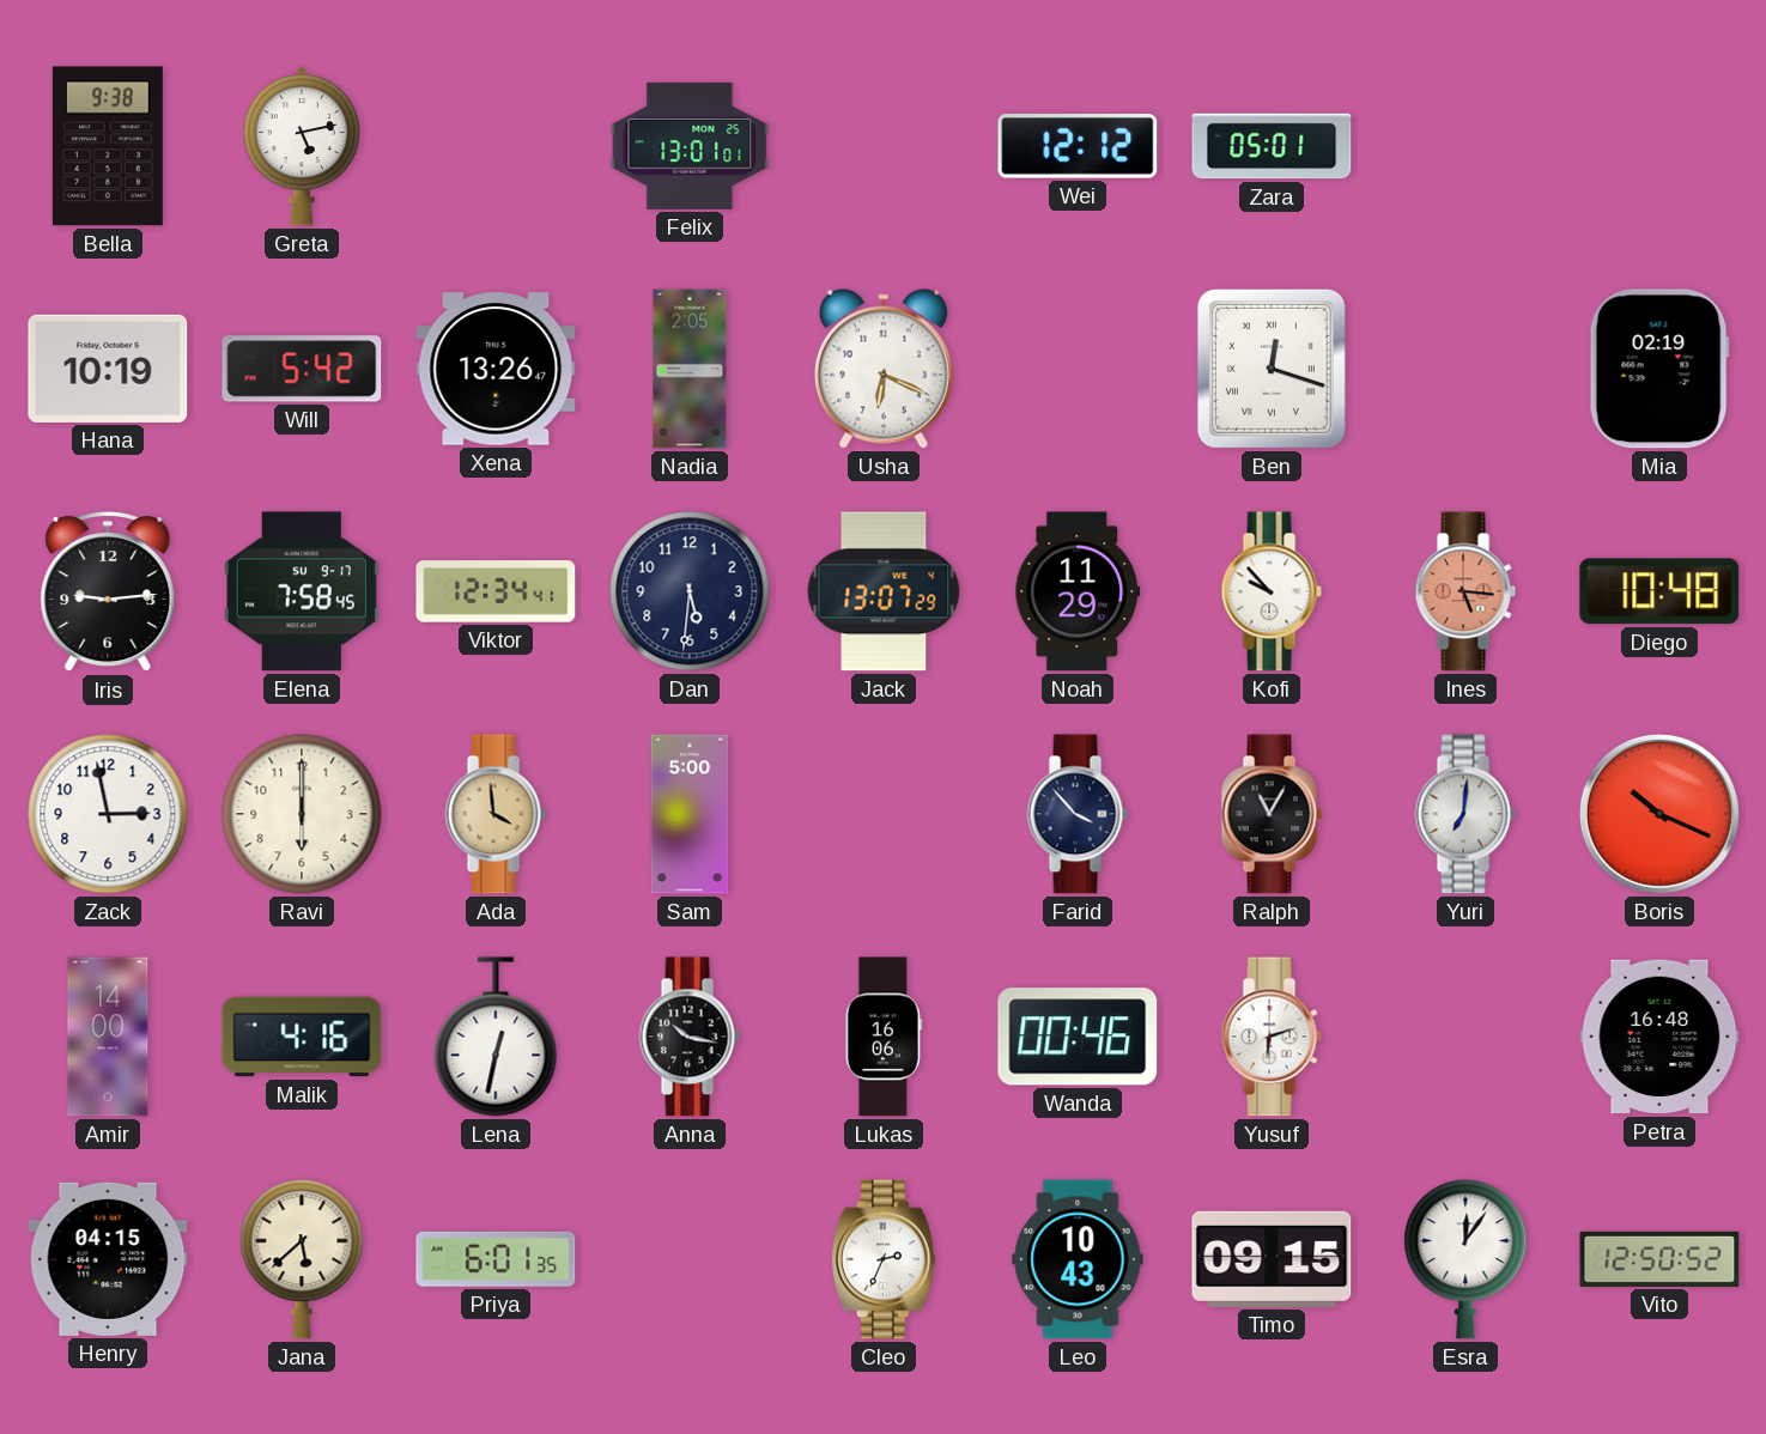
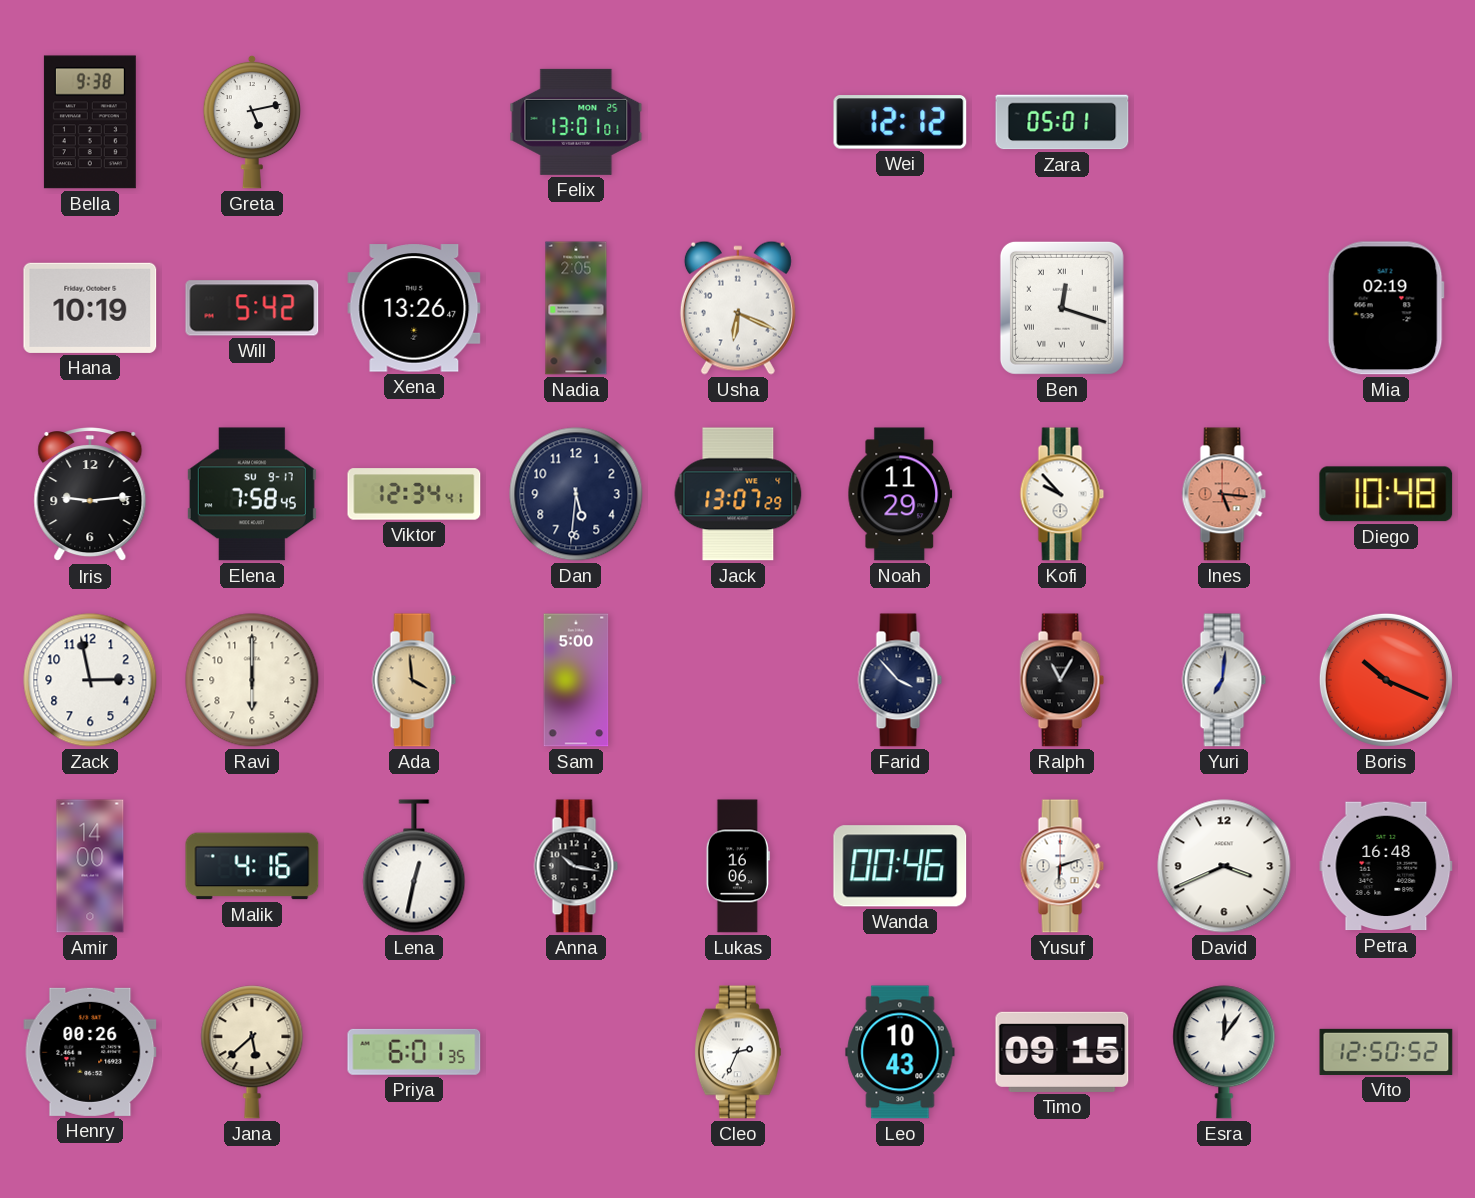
David: none -> 3:41
Henry: 04:15 -> 00:26
